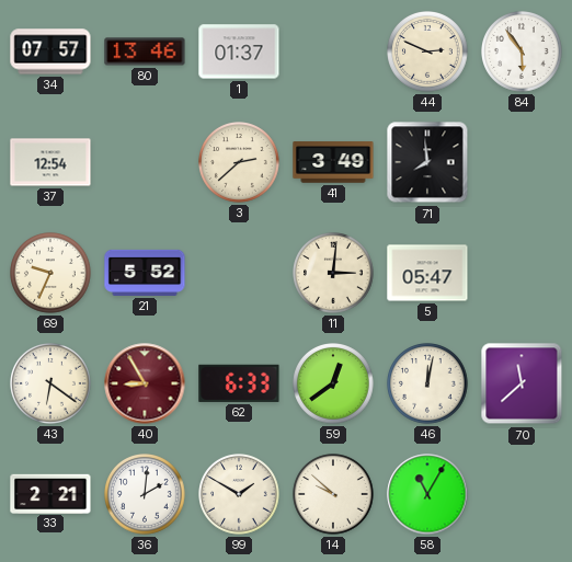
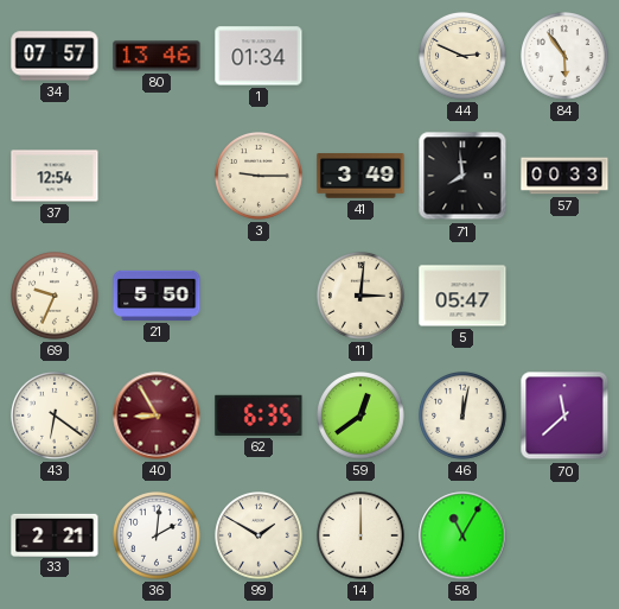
1: 01:37 -> 01:34
3: 2:38 -> 9:15
57: none -> 00:33
21: 5:52 -> 5:50
62: 6:33 -> 6:35
14: 9:52 -> 12:00
